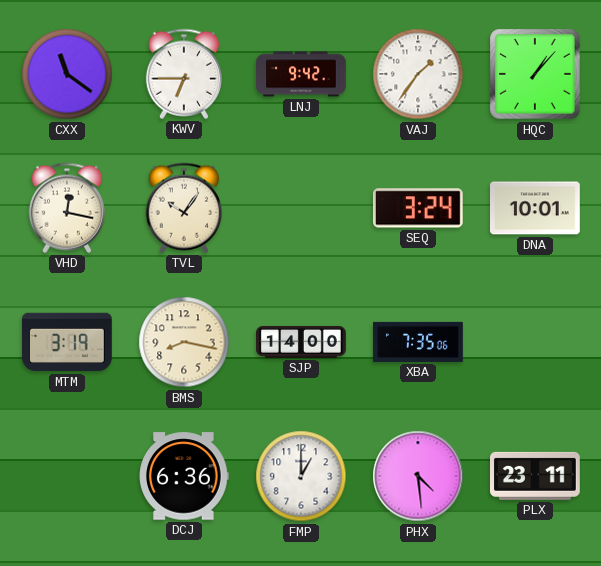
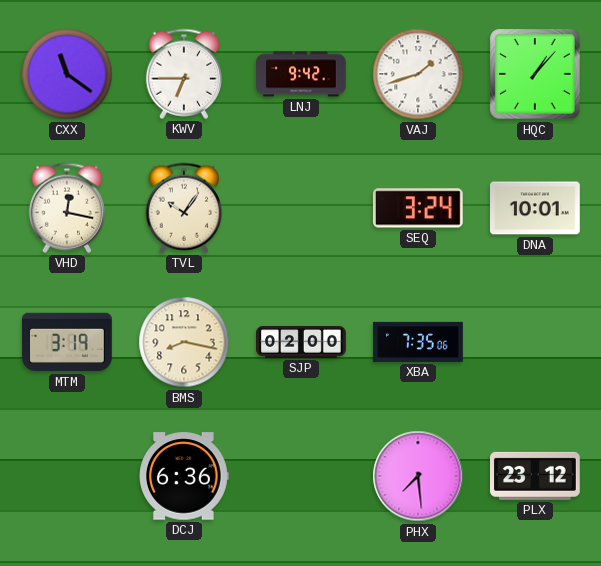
VAJ: 1:36 -> 1:42
SJP: 14:00 -> 02:00
FMP: 1:00 -> none
PHX: 4:29 -> 7:29
PLX: 23:11 -> 23:12
